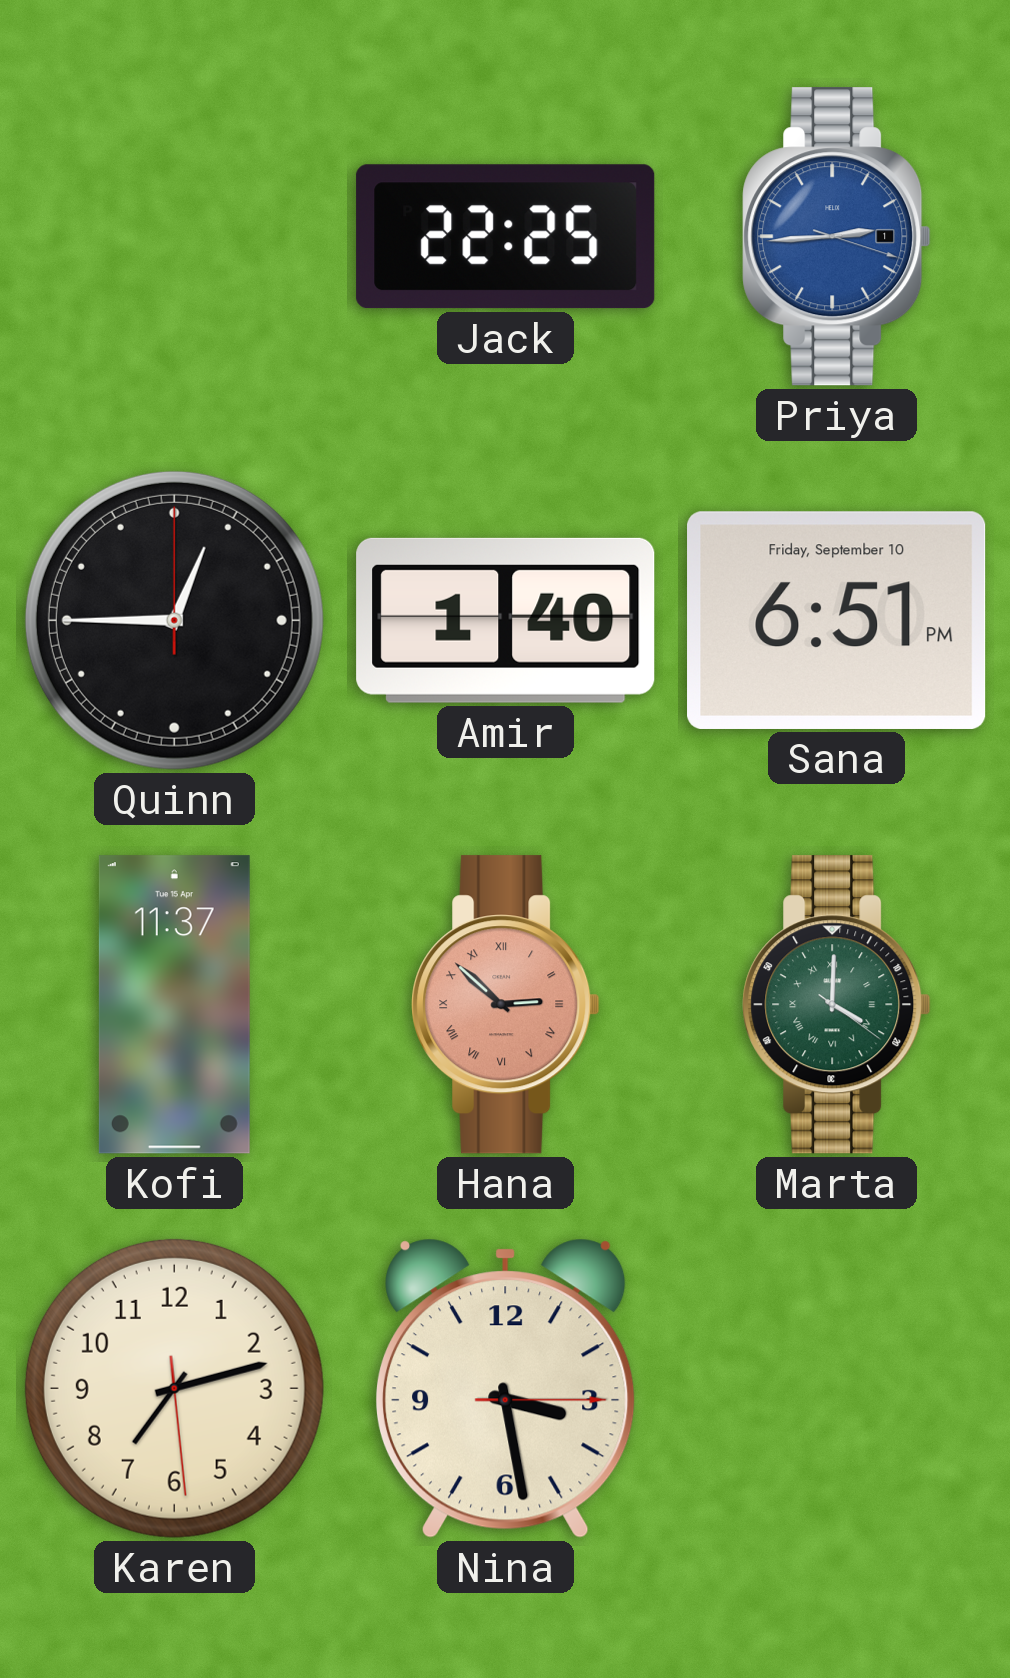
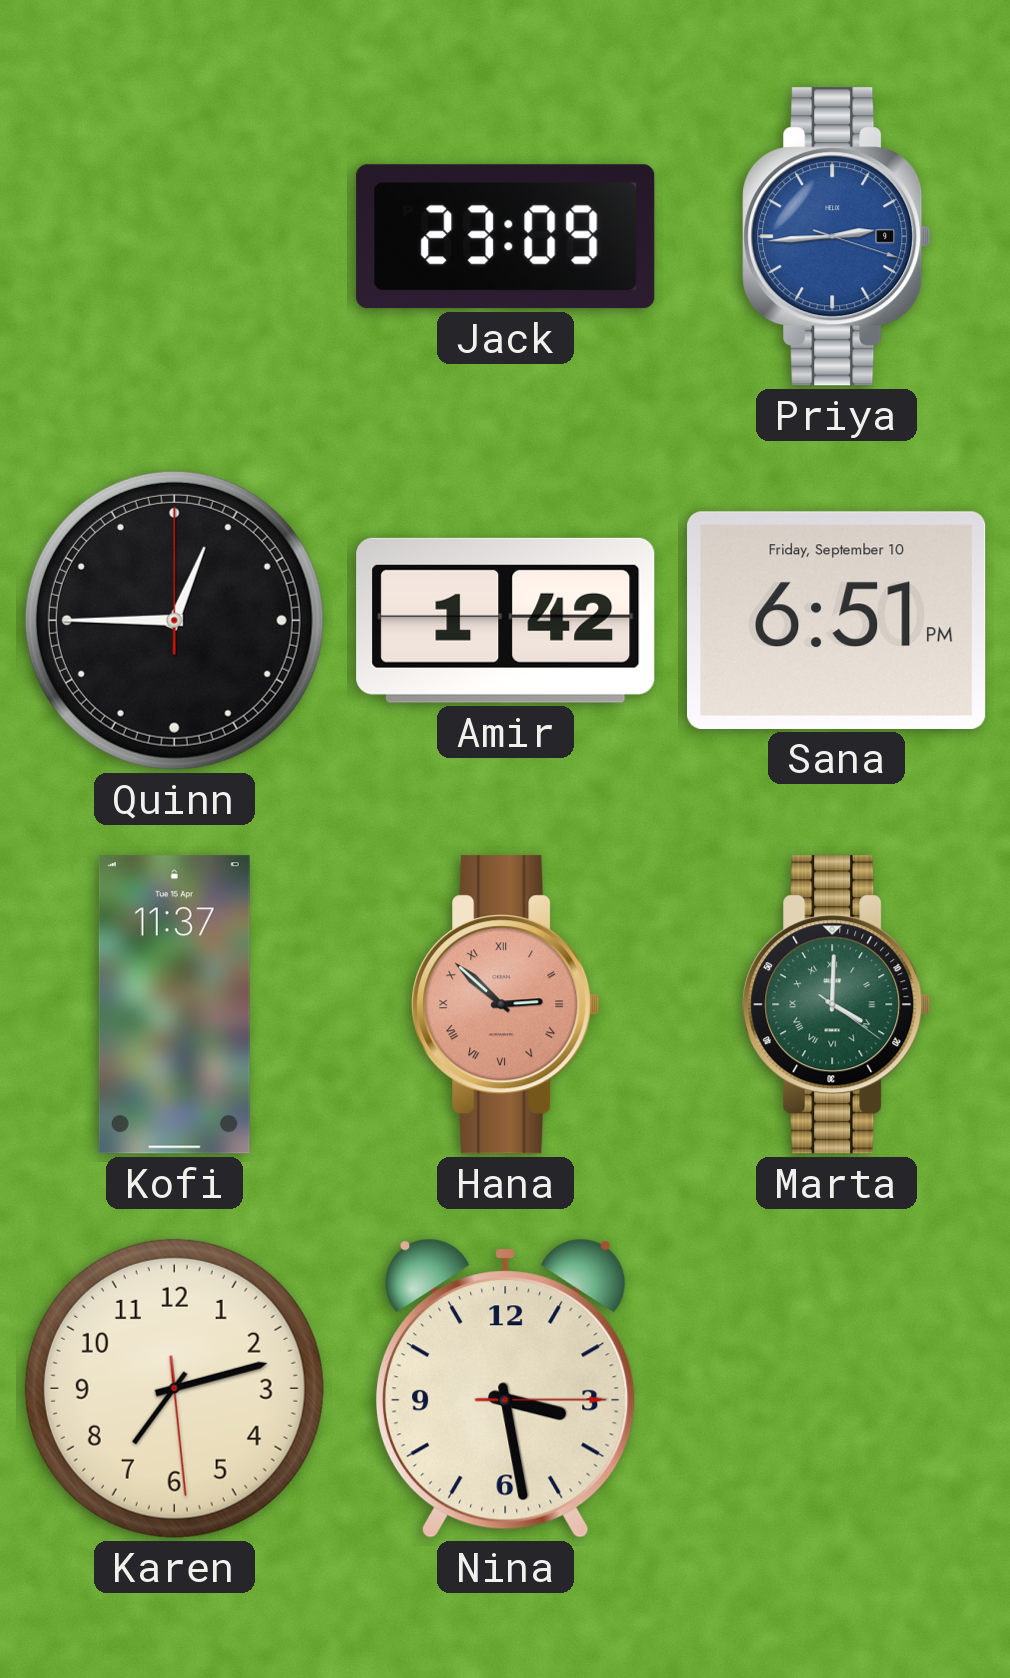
Jack: 22:25 -> 23:09
Priya date: 1 -> 9
Amir: 1:40 -> 1:42
